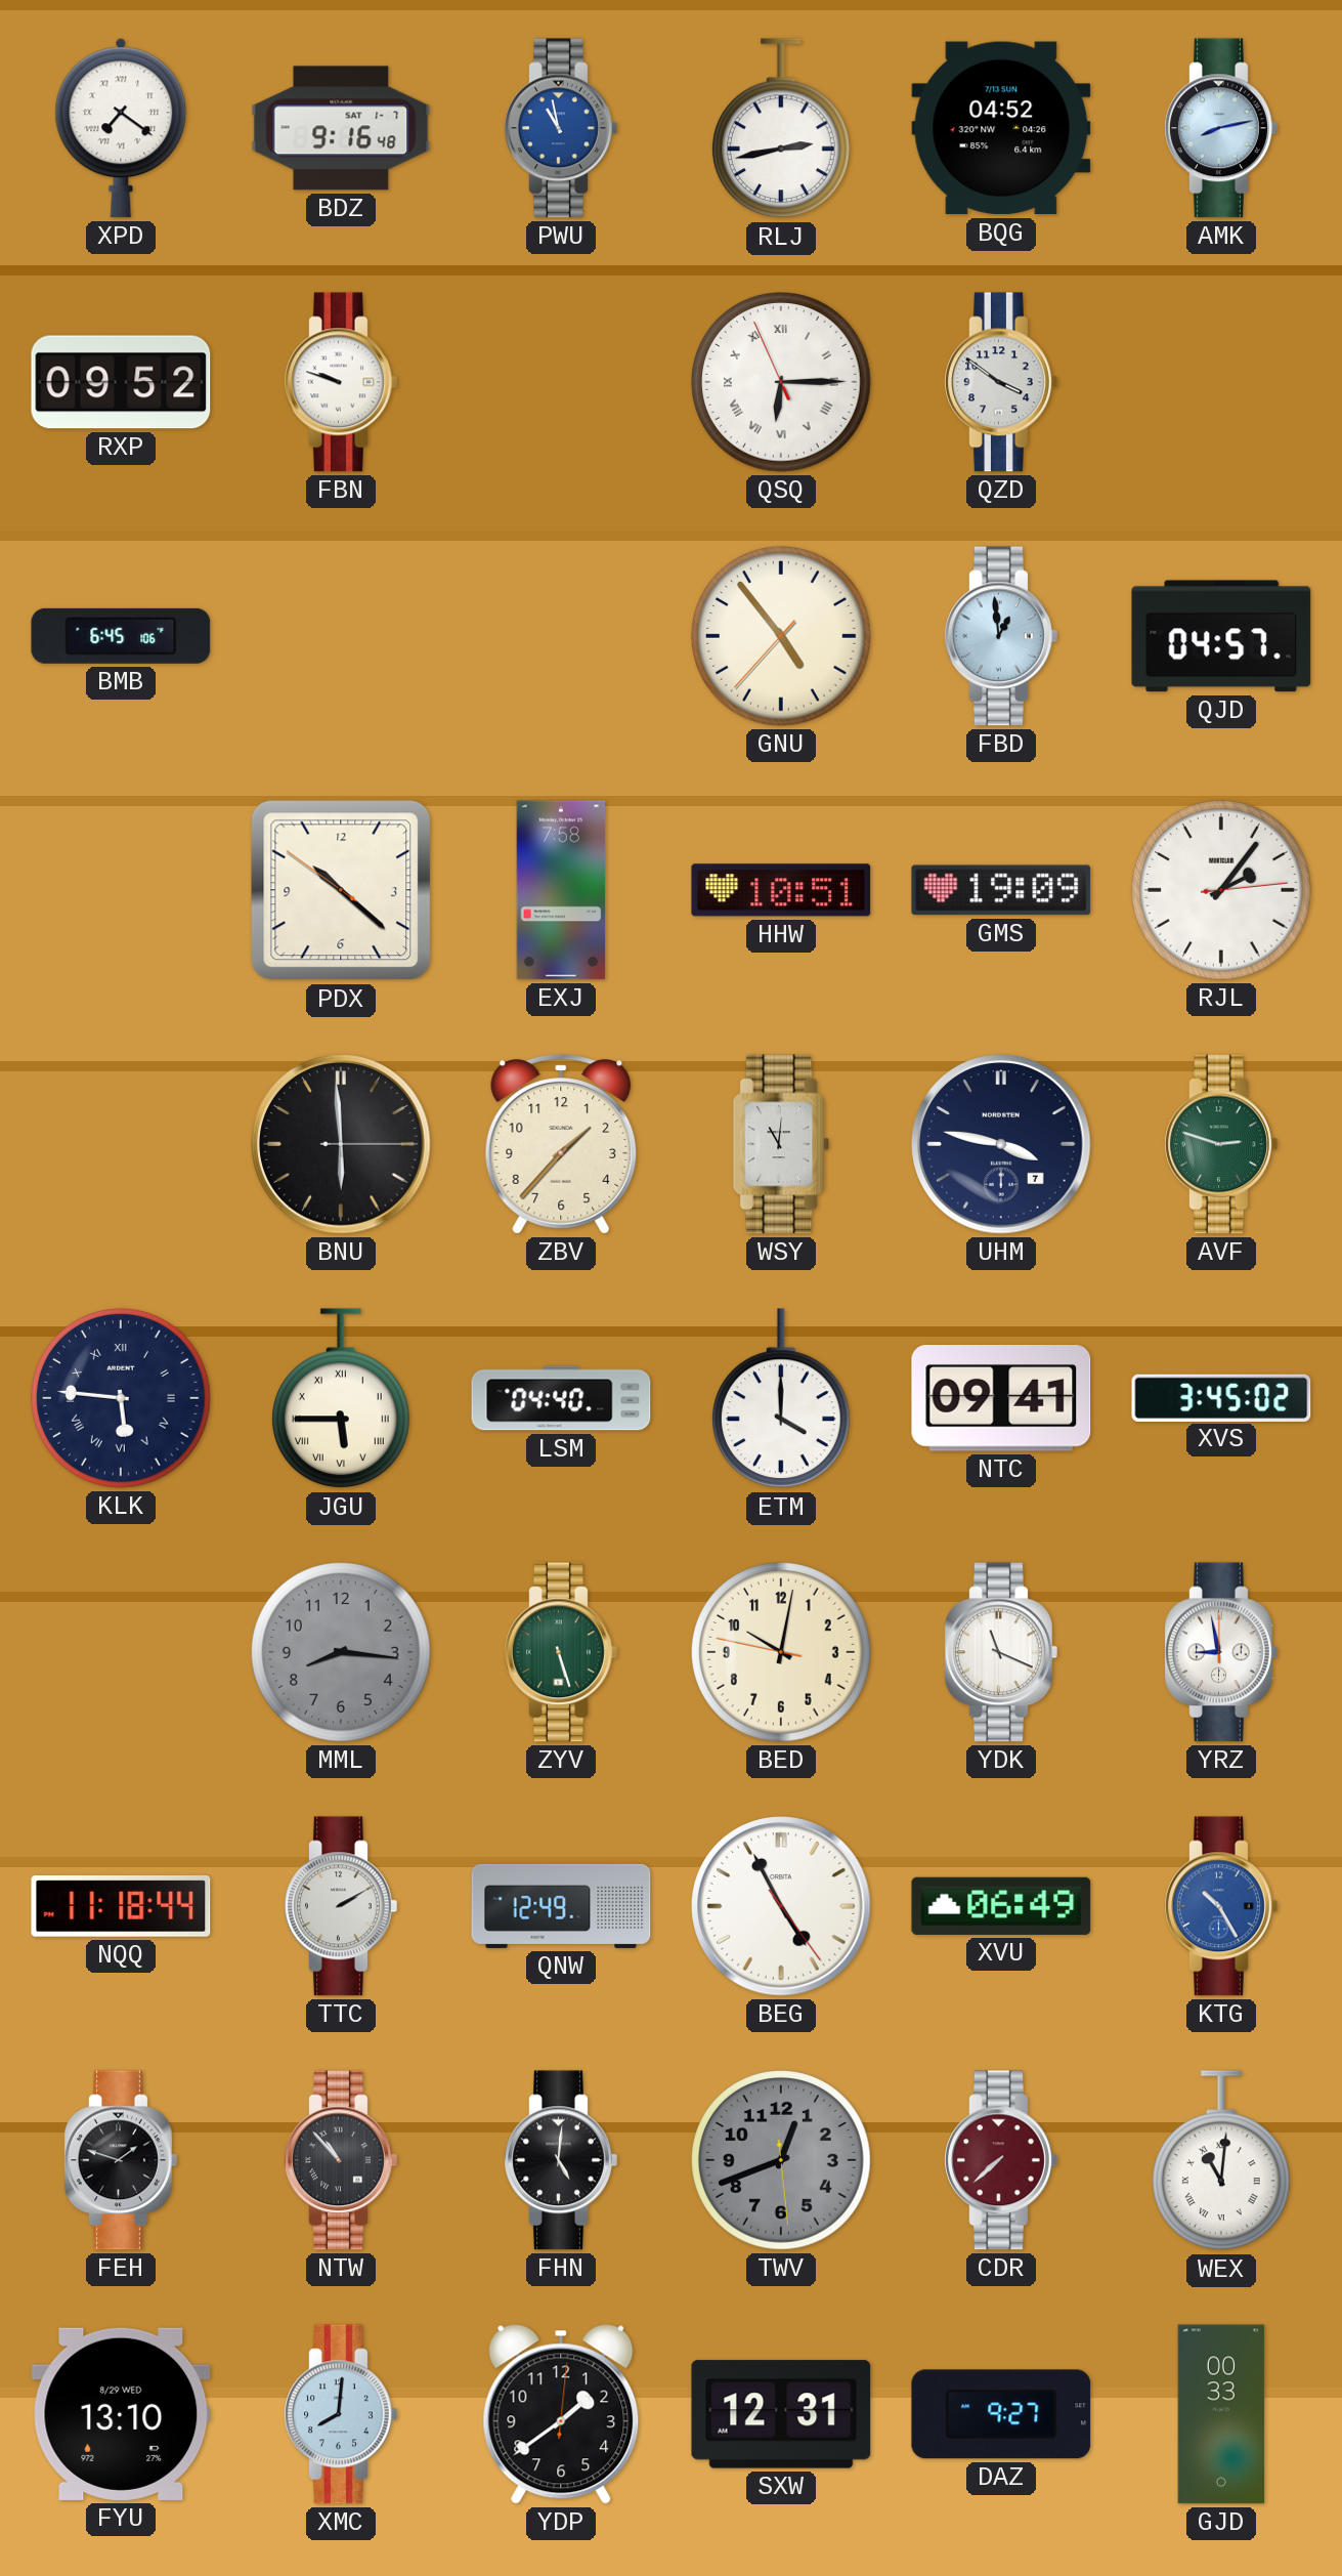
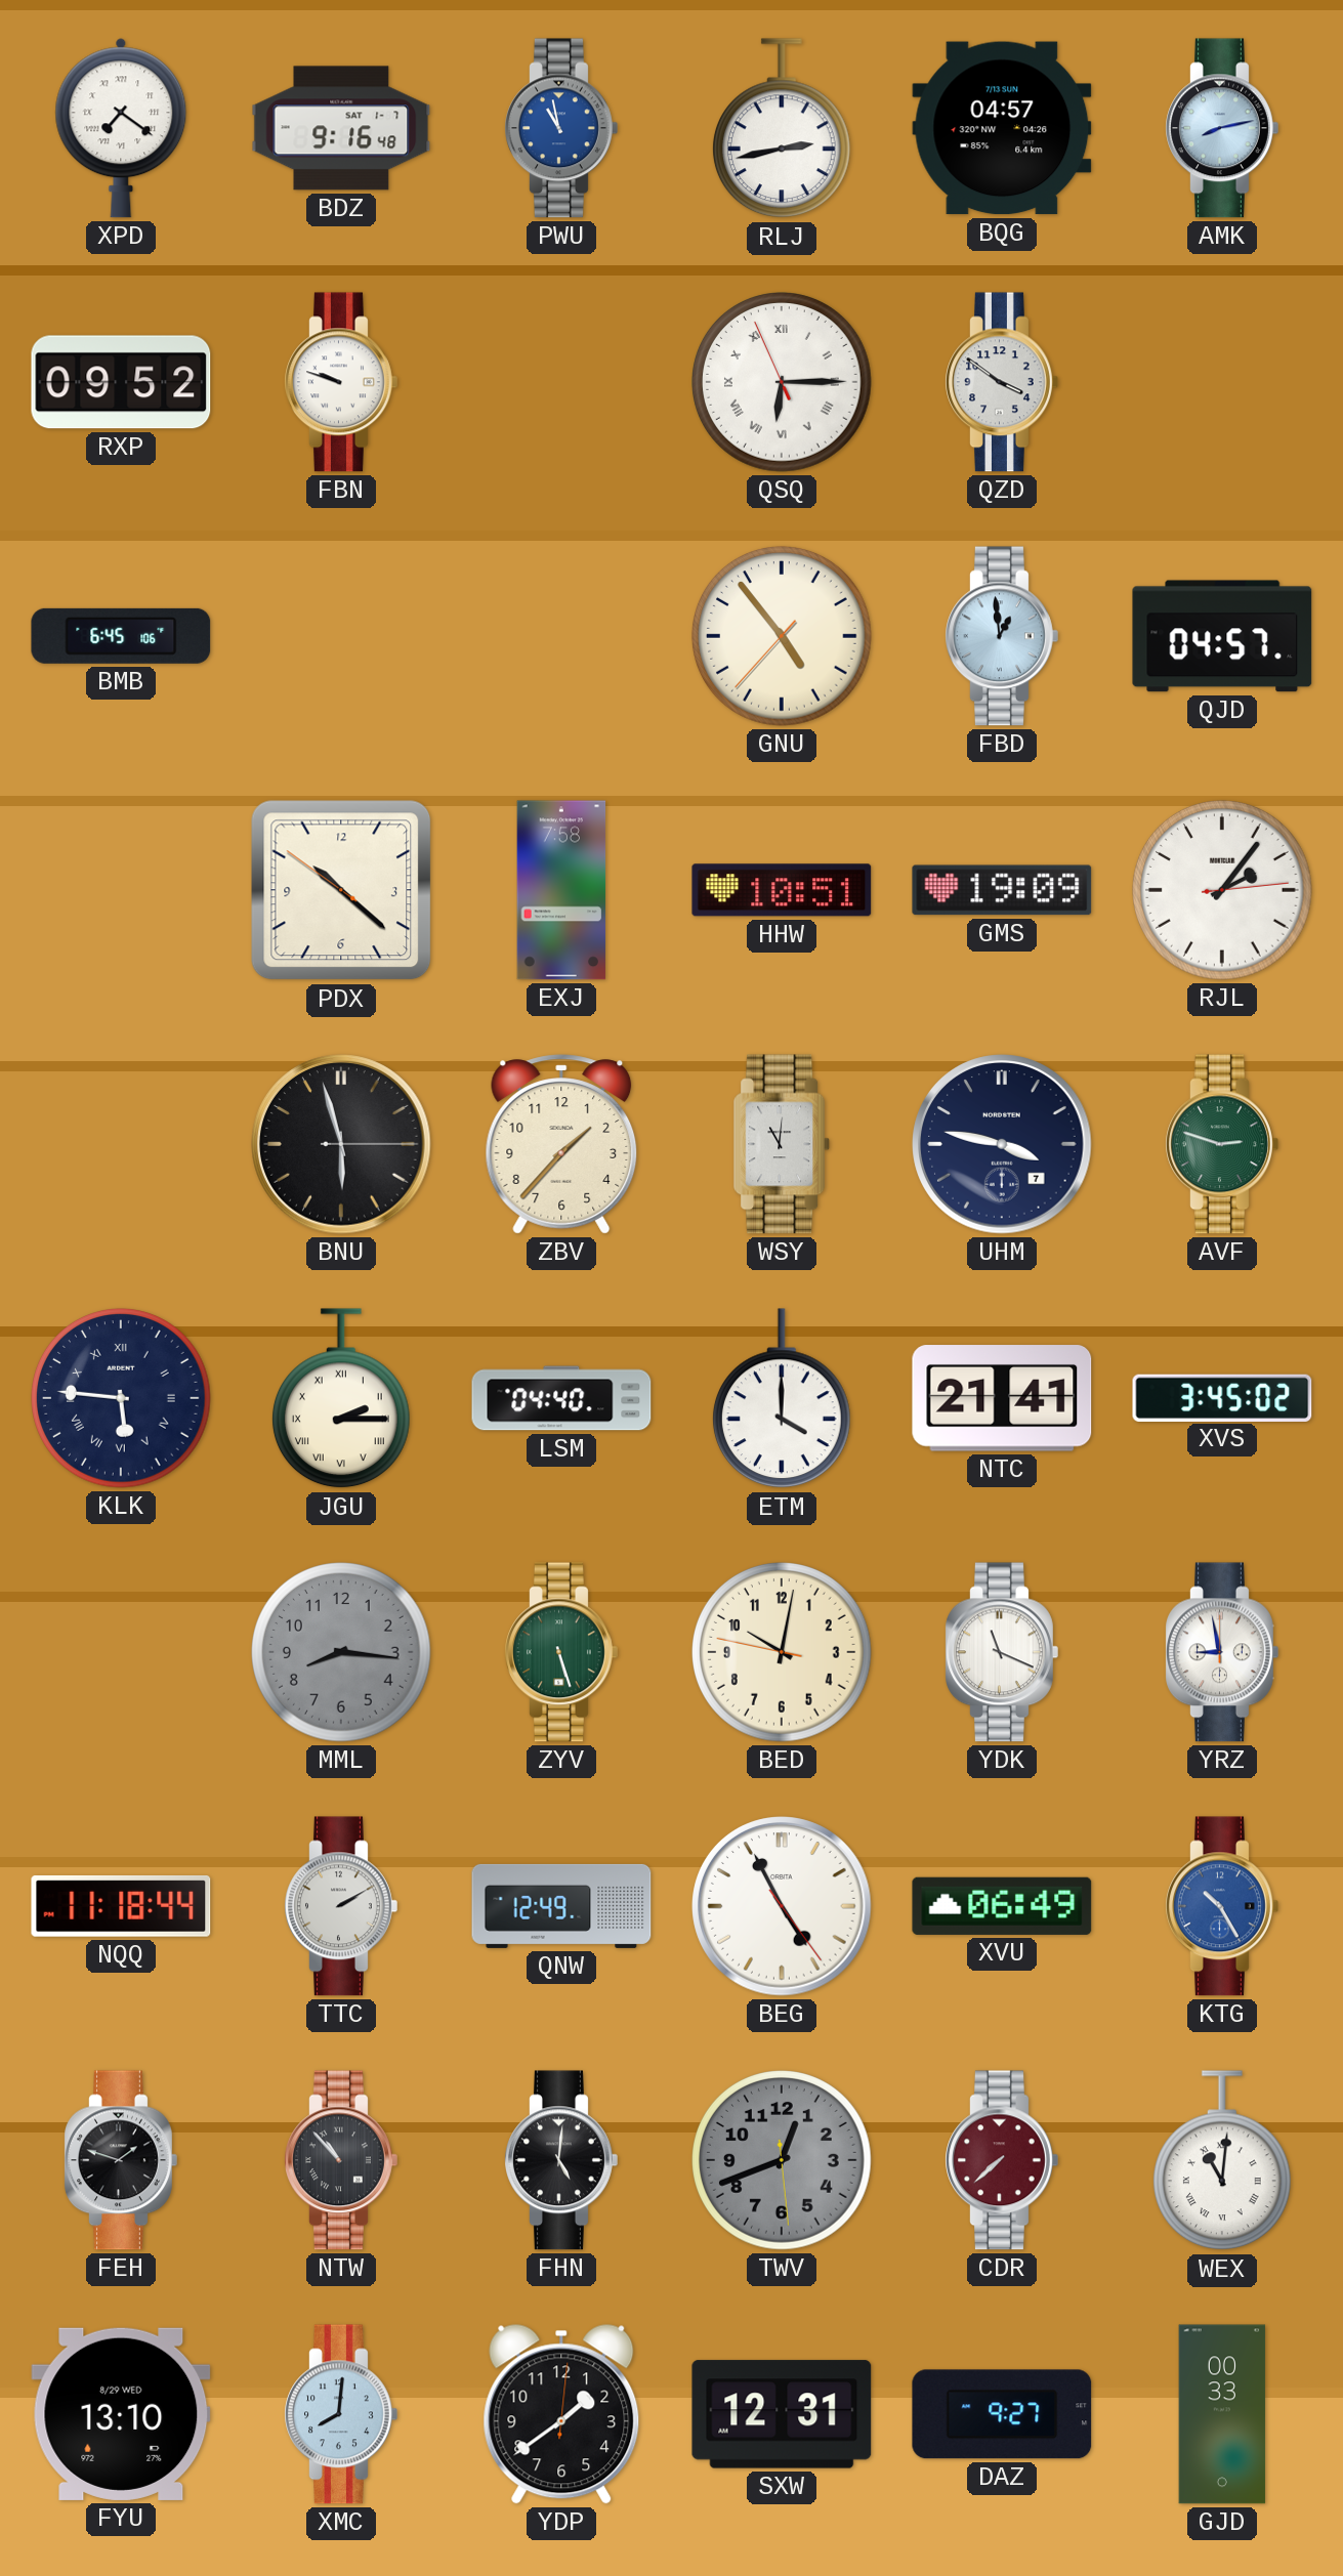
BQG: 04:52 -> 04:57
BNU: 5:59 -> 5:57
JGU: 5:45 -> 2:15
NTC: 09:41 -> 21:41
